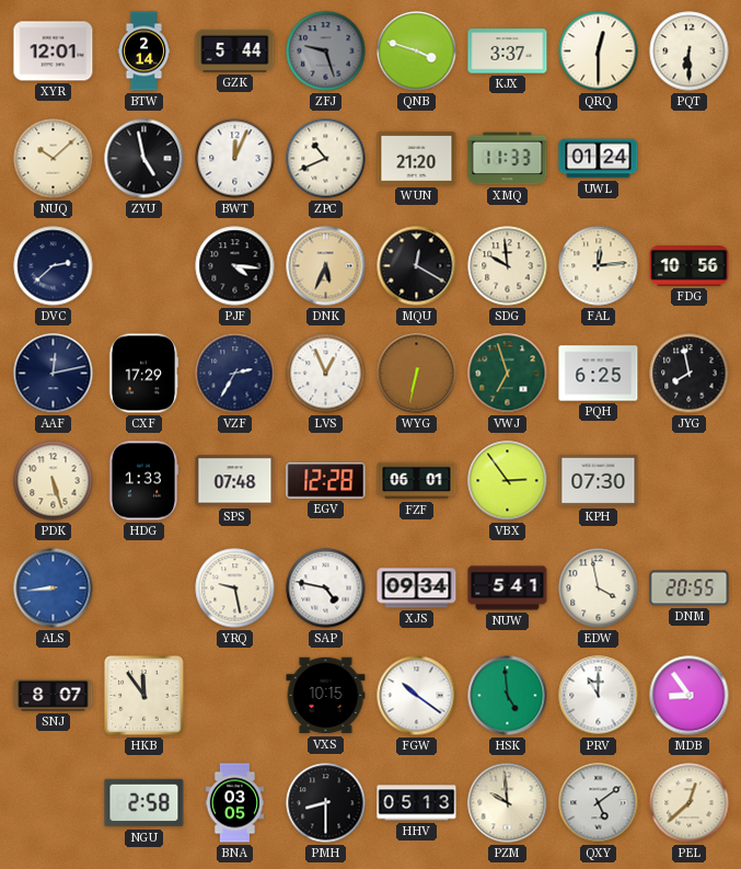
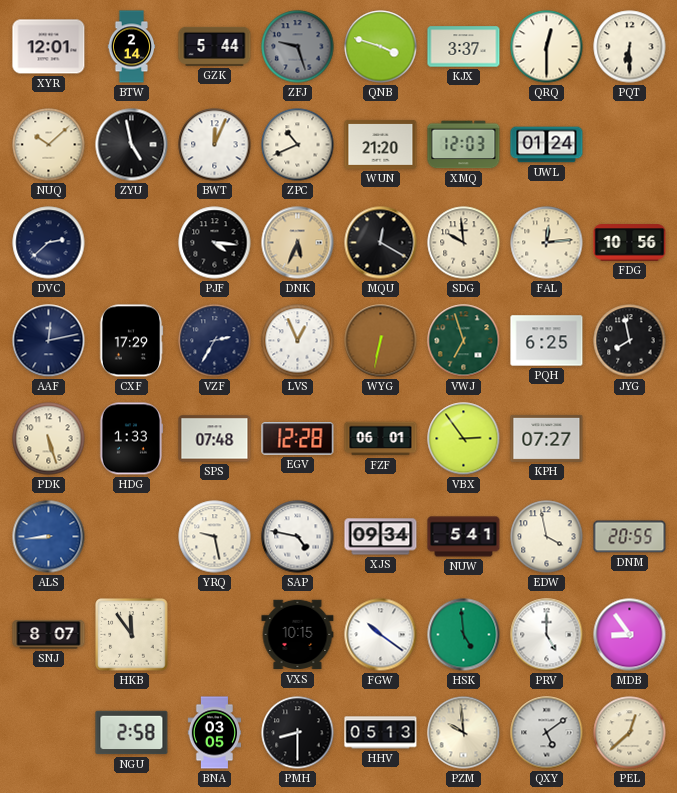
XMQ: 11:33 -> 12:03
KPH: 07:30 -> 07:27
PRV: 11:00 -> 5:00
